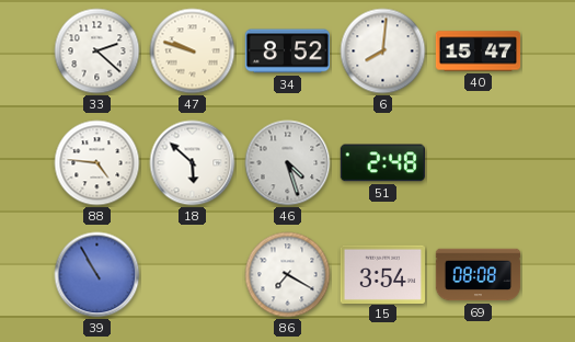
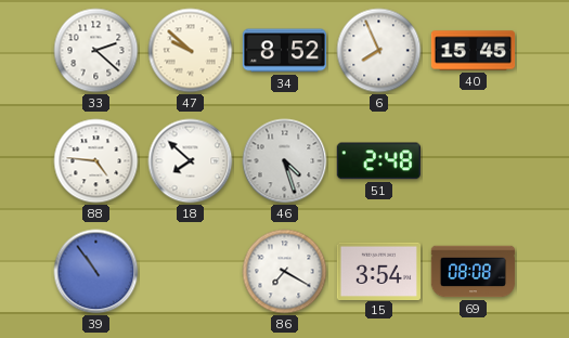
47: 9:48 -> 9:52
6: 8:01 -> 7:56
40: 15:47 -> 15:45
18: 5:52 -> 7:52
39: 10:55 -> 10:54
